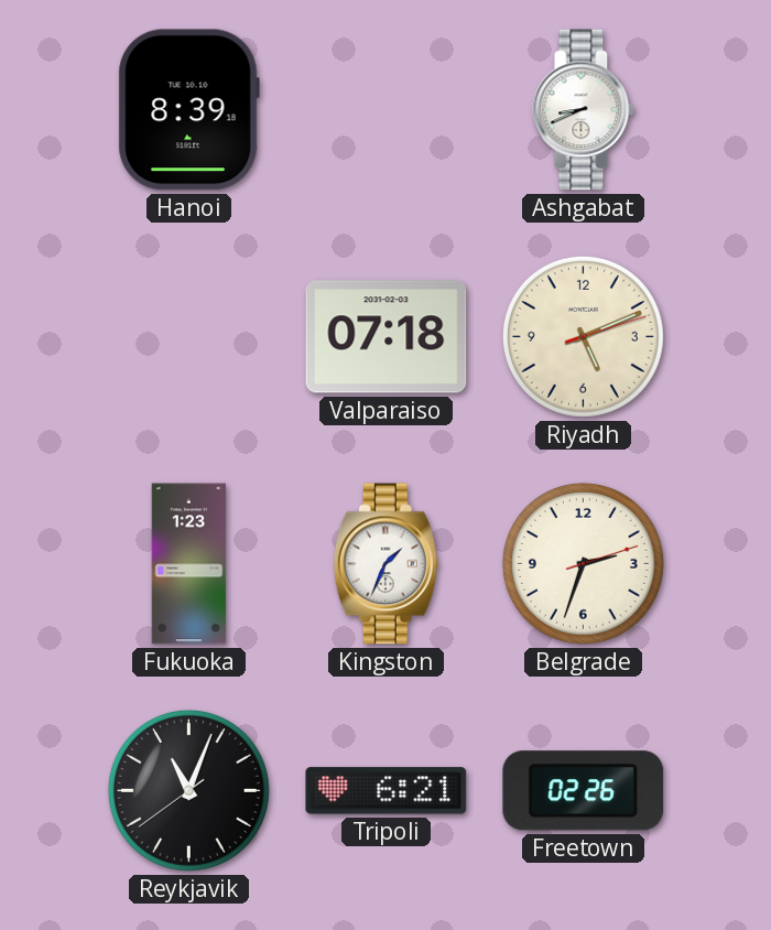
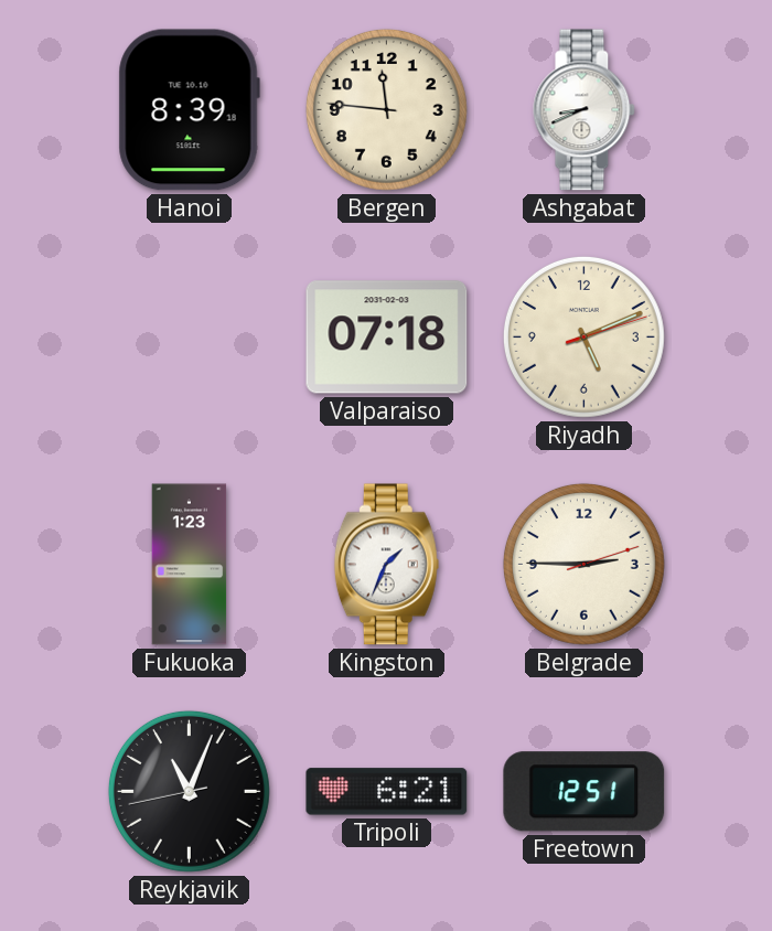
Bergen: none -> 11:46
Belgrade: 2:33 -> 2:45
Reykjavik: 11:03:39 -> 11:03:43
Freetown: 02:26 -> 12:51
